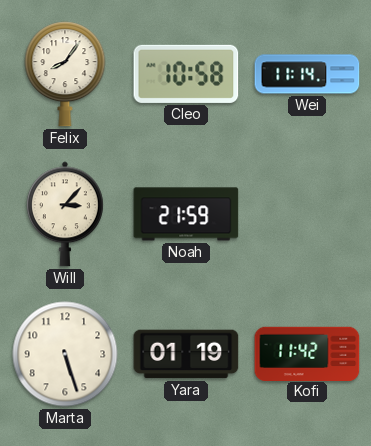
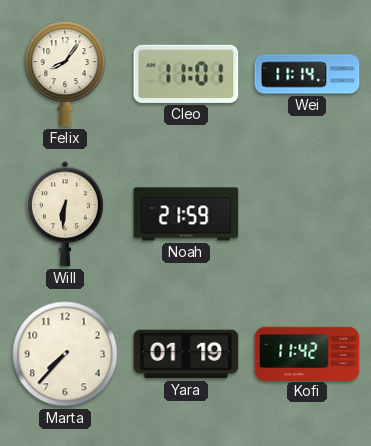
Cleo: 10:58 -> 11:01
Will: 3:07 -> 6:31
Marta: 5:27 -> 7:37
